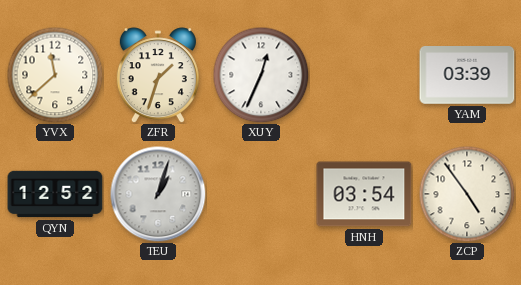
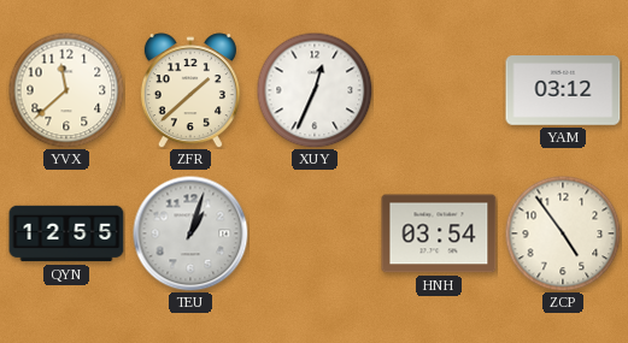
ZFR: 1:33 -> 1:38
YAM: 03:39 -> 03:12
QYN: 12:52 -> 12:55
